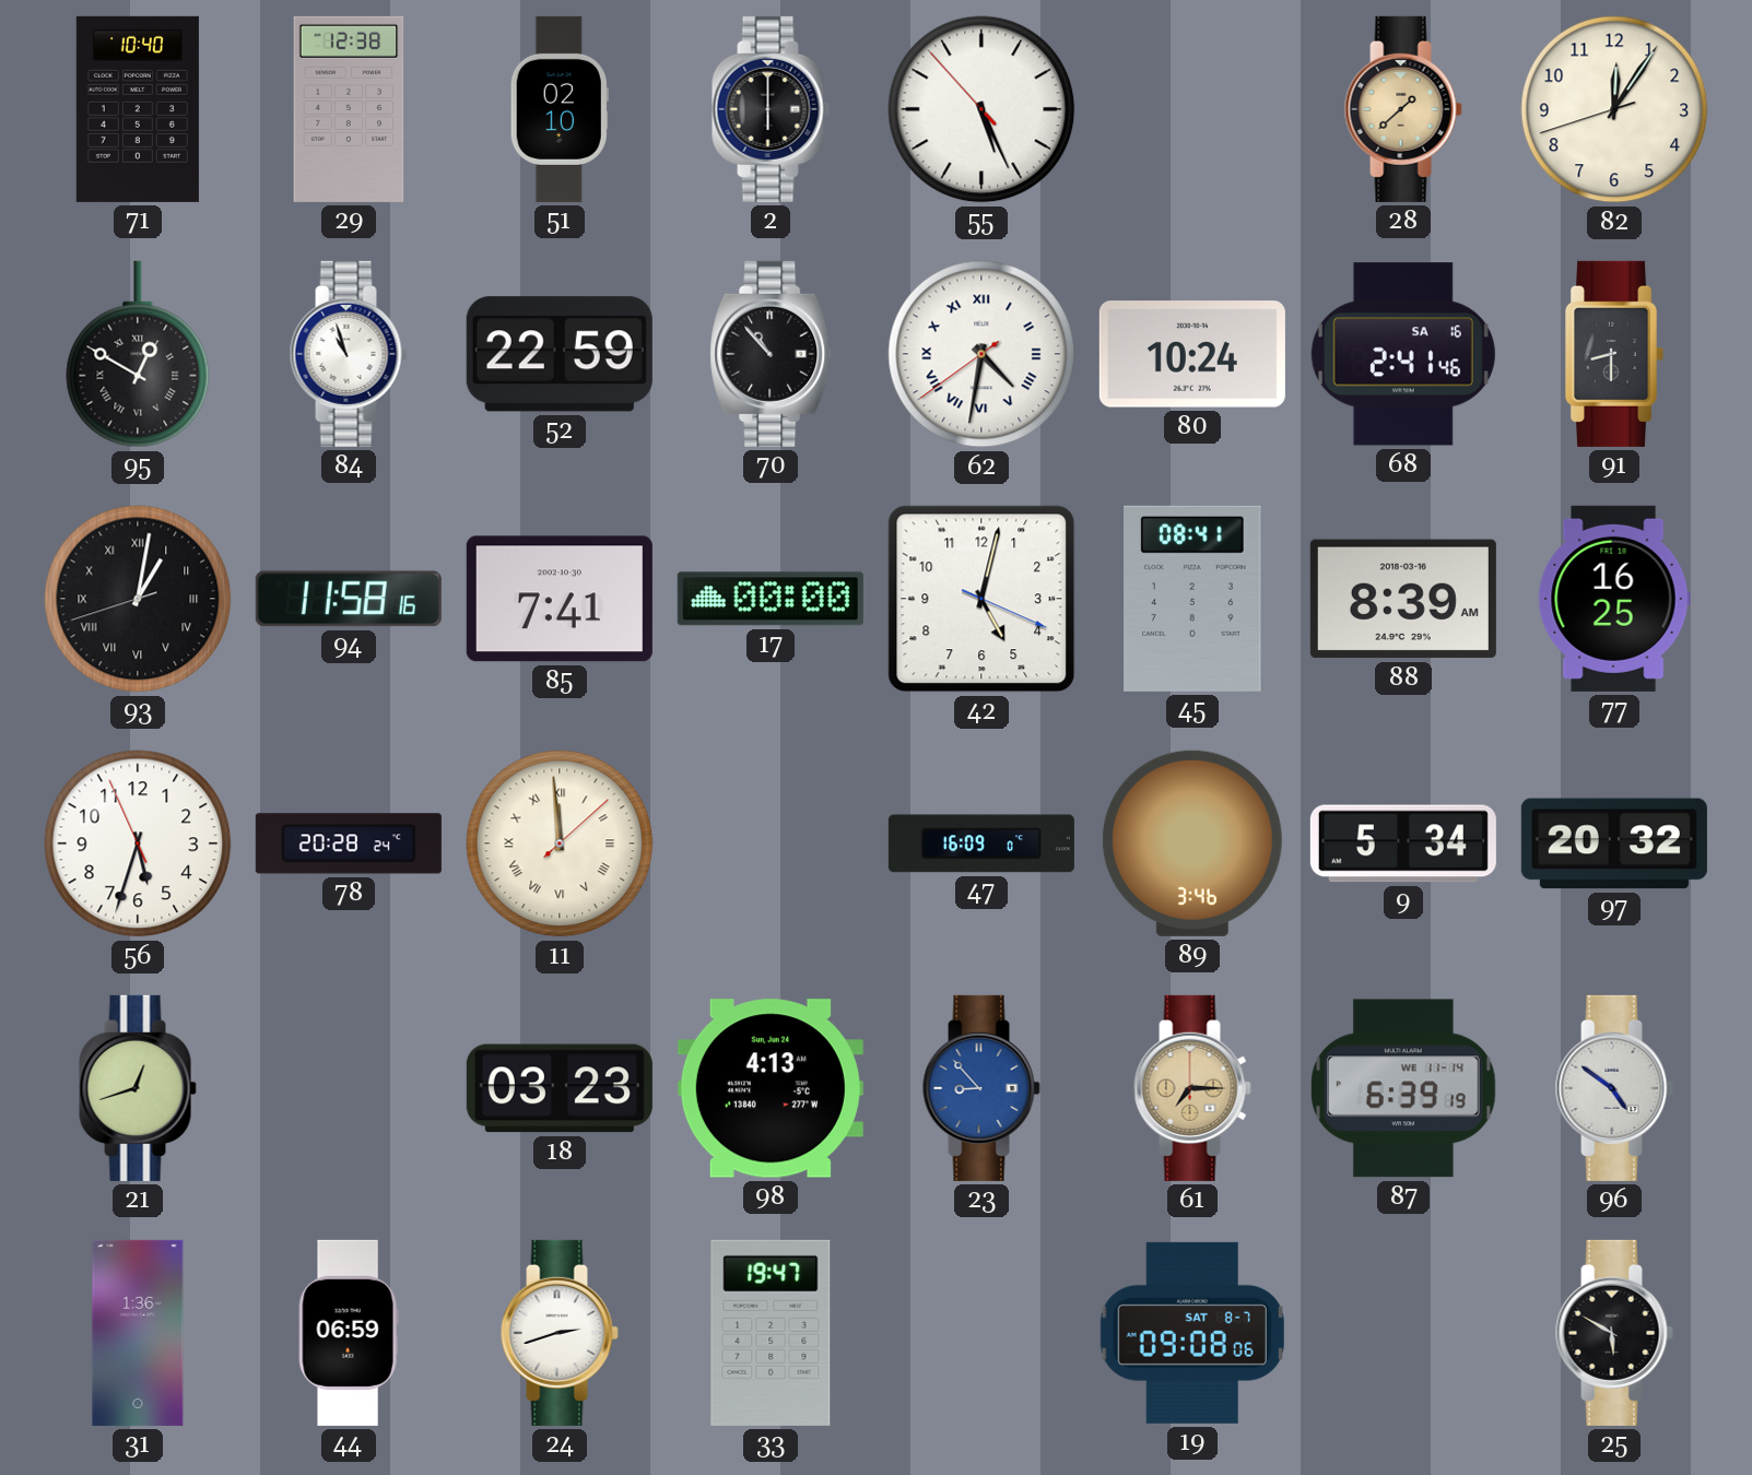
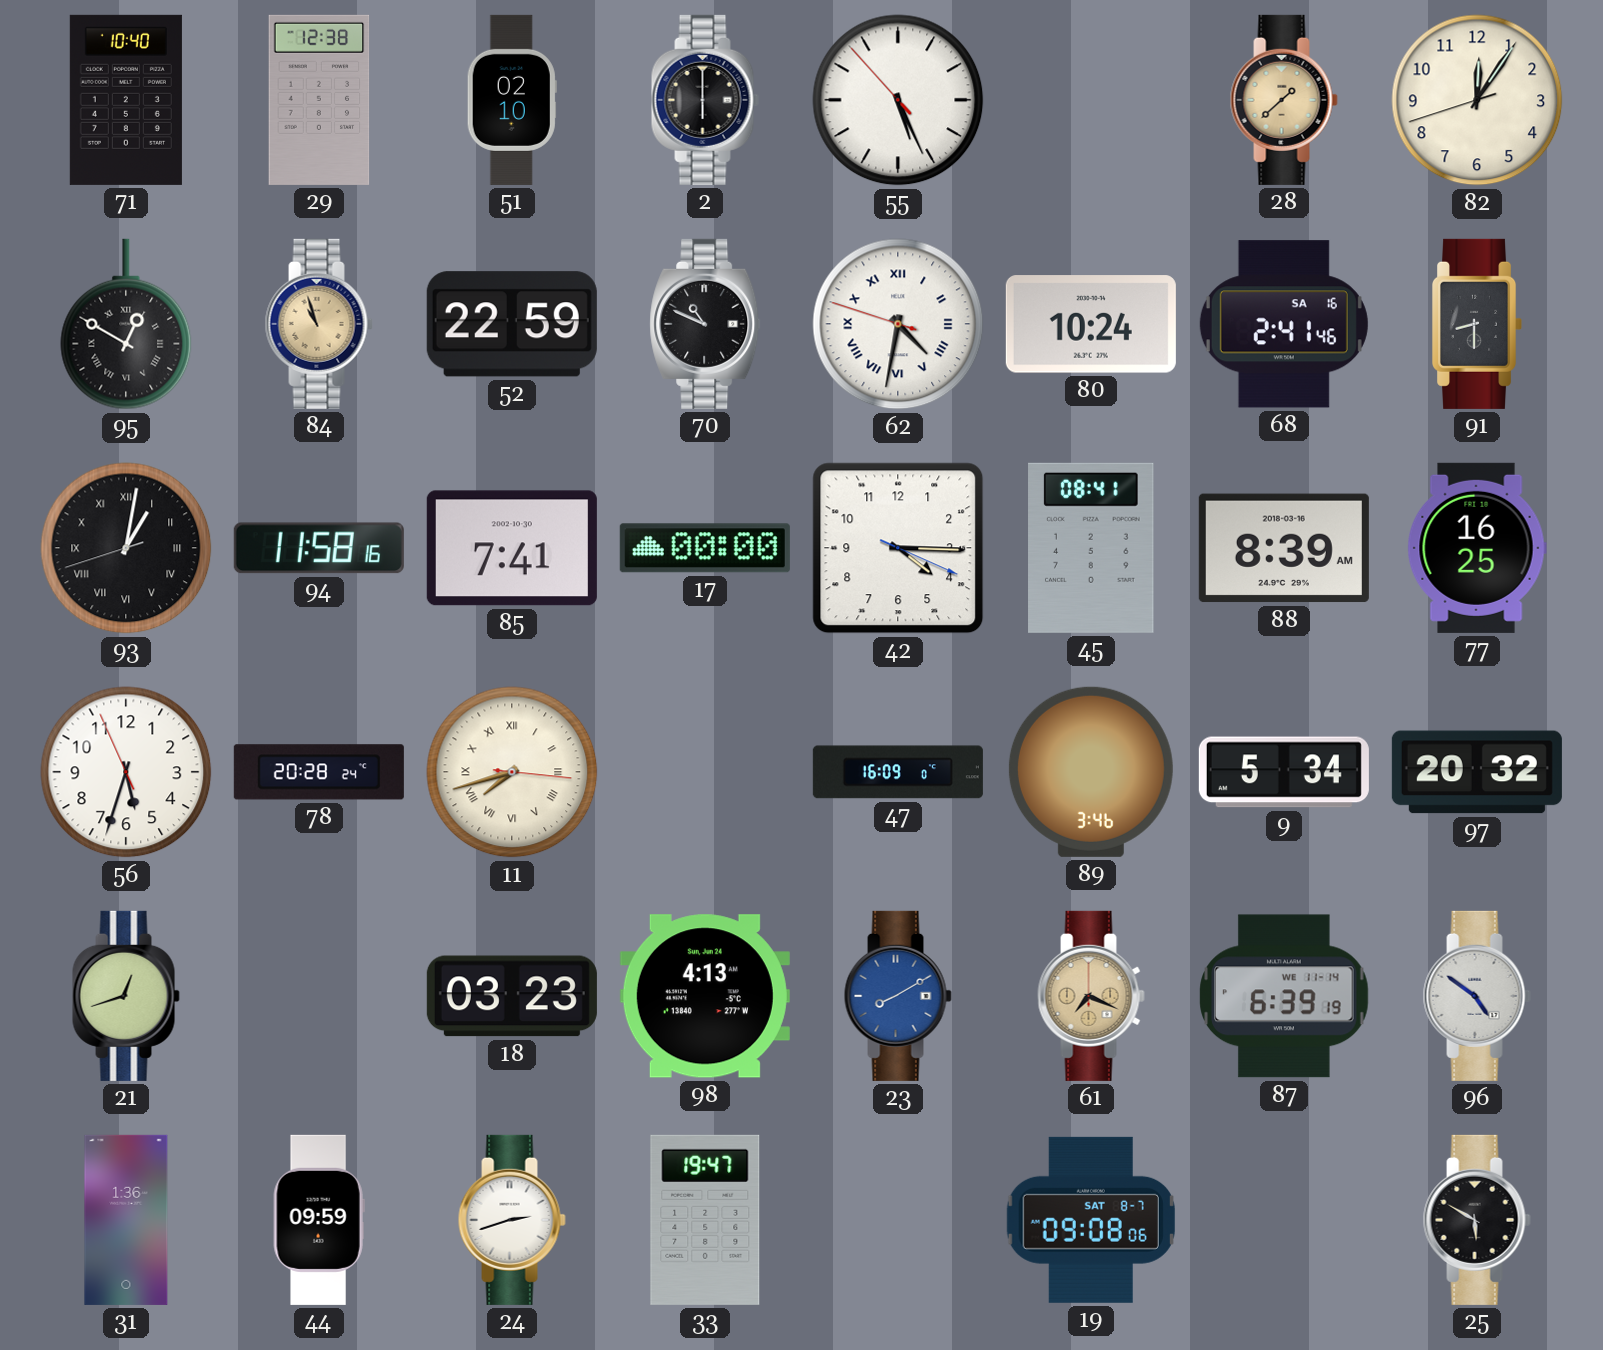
84 dial: white -> champagne
70: 10:53 -> 10:49
62: 4:31:39 -> 4:31:48
42: 5:02 -> 4:15
11: 11:59 -> 7:42
23: 8:53 -> 8:10
61: 7:15 -> 7:19
44: 06:59 -> 09:59
